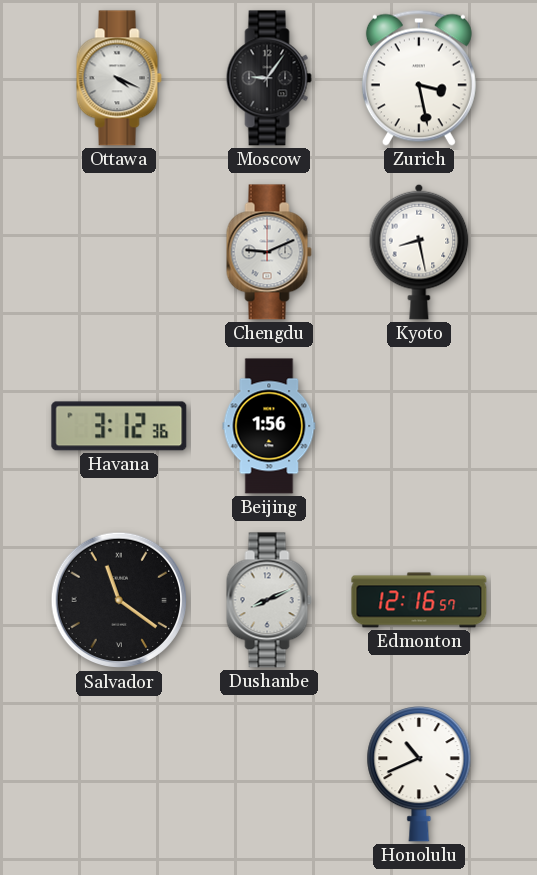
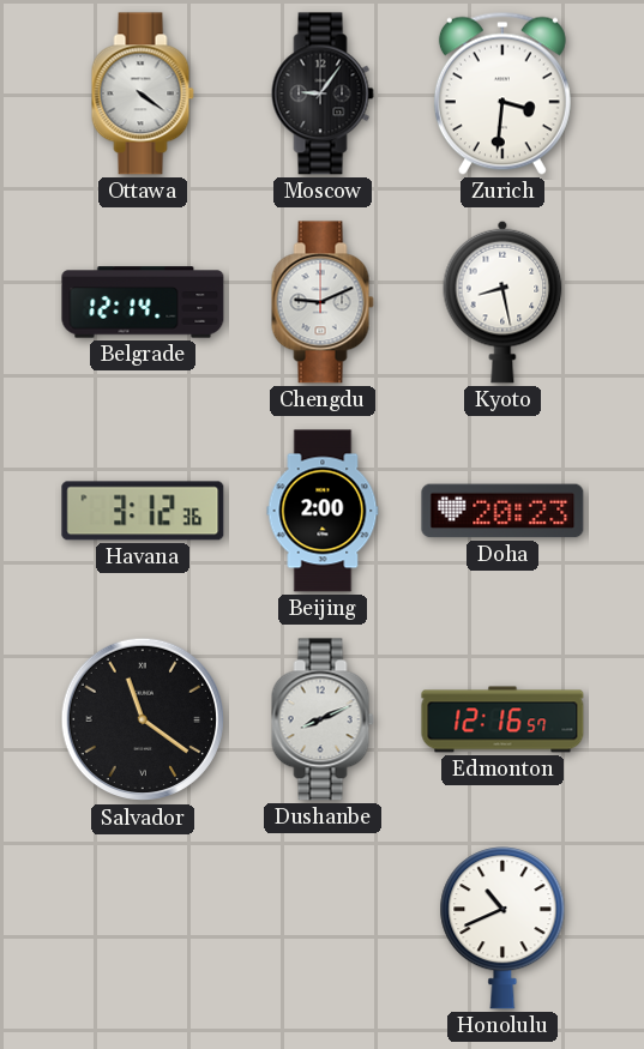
Ottawa: 4:19 -> 4:21
Zurich: 3:28 -> 3:31
Belgrade: none -> 12:14
Beijing: 1:56 -> 2:00
Doha: none -> 20:23
